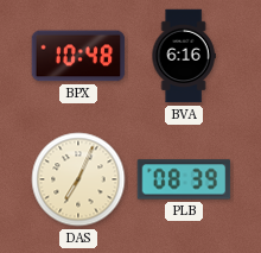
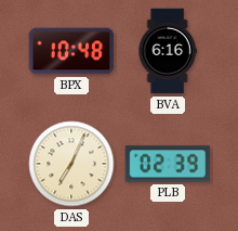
PLB: 08:39 -> 02:39
